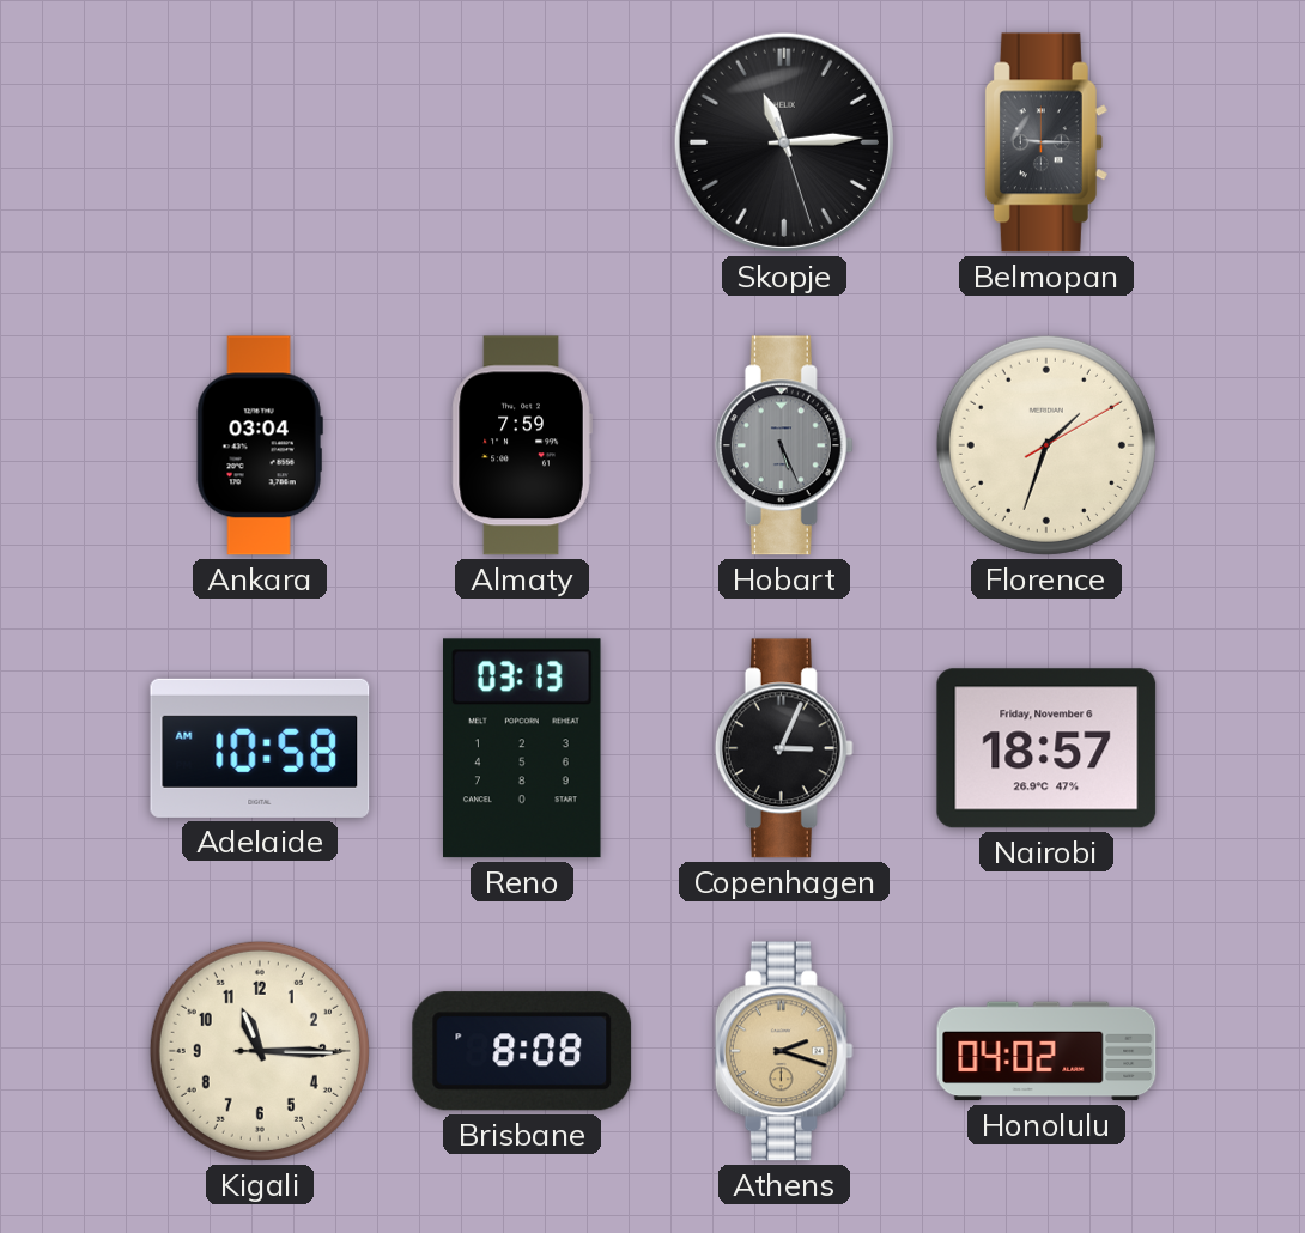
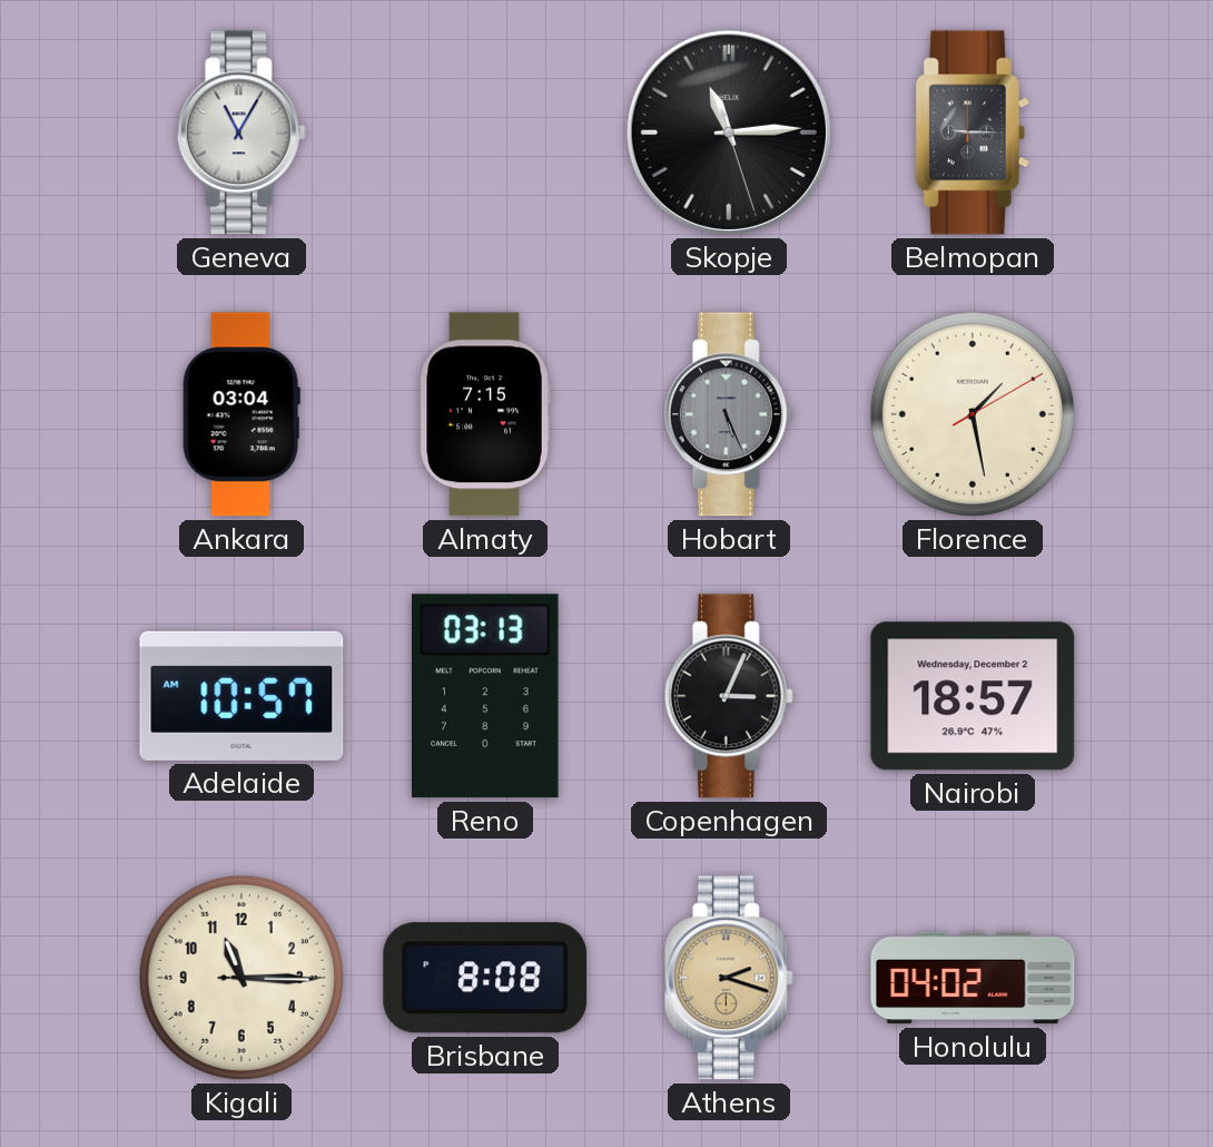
Geneva: none -> 11:05
Almaty: 7:59 -> 7:15
Florence: 1:33 -> 1:28
Adelaide: 10:58 -> 10:57
Nairobi date: Friday, November 6 -> Wednesday, December 2
